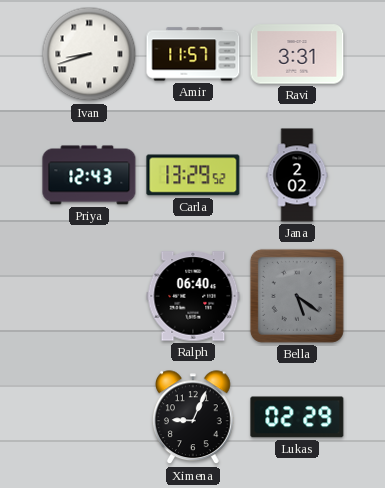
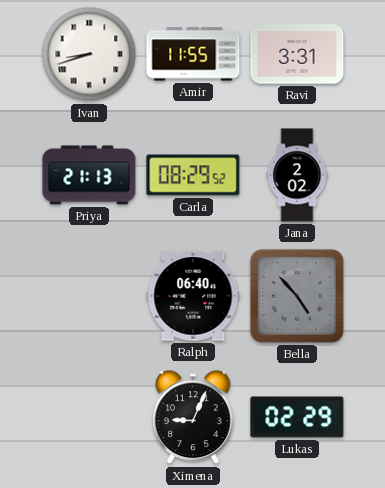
Amir: 11:57 -> 11:55
Priya: 12:43 -> 21:13
Carla: 13:29 -> 08:29
Bella: 5:21 -> 4:53
